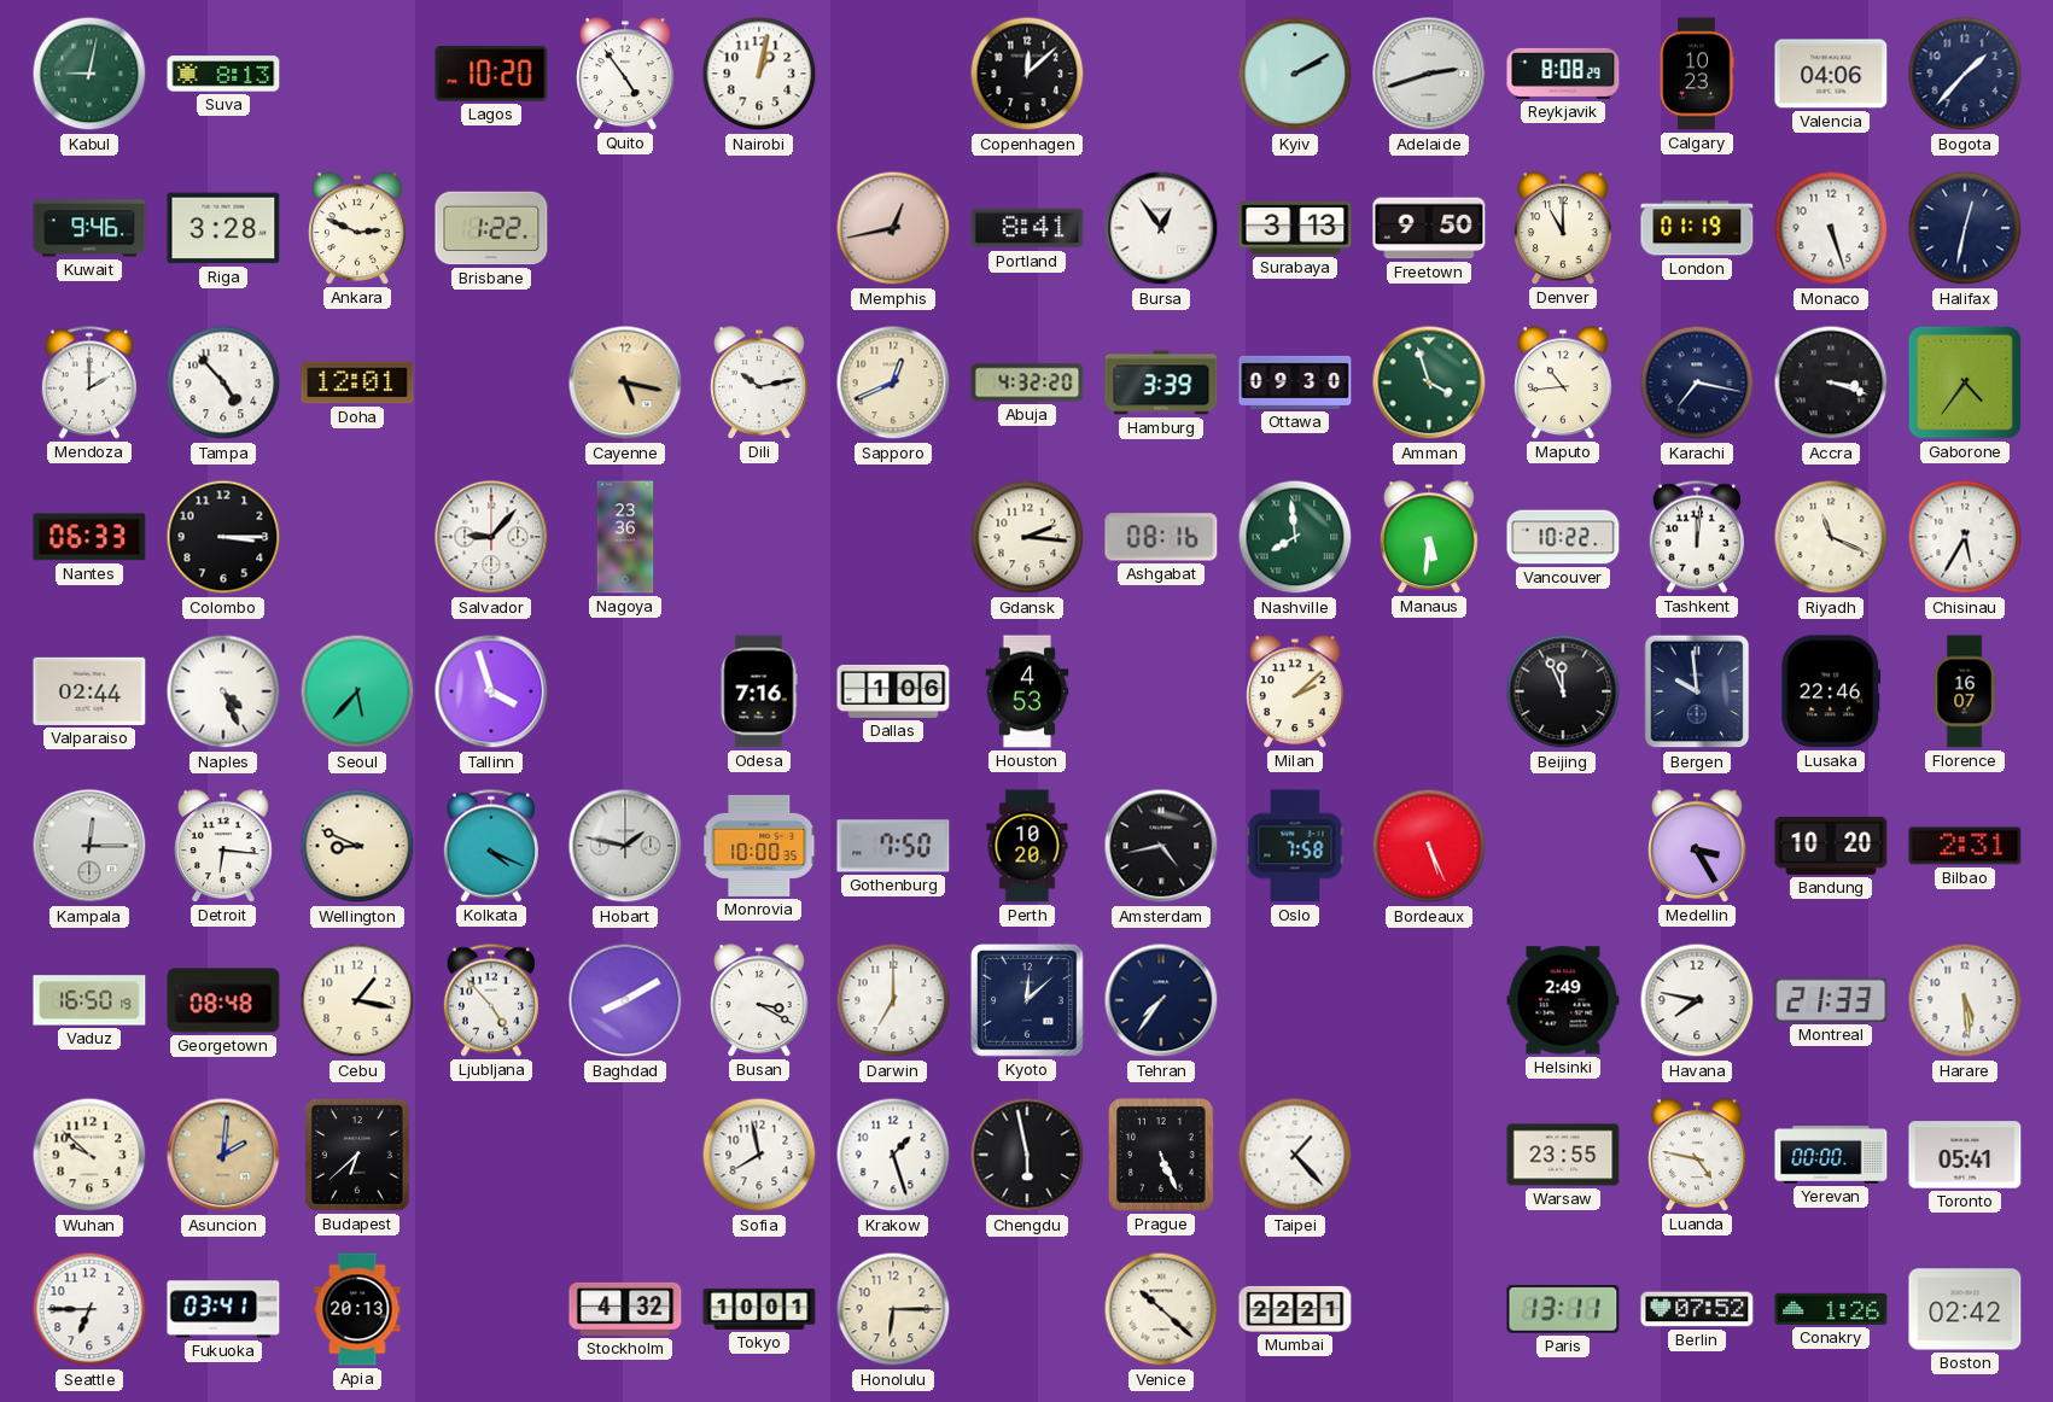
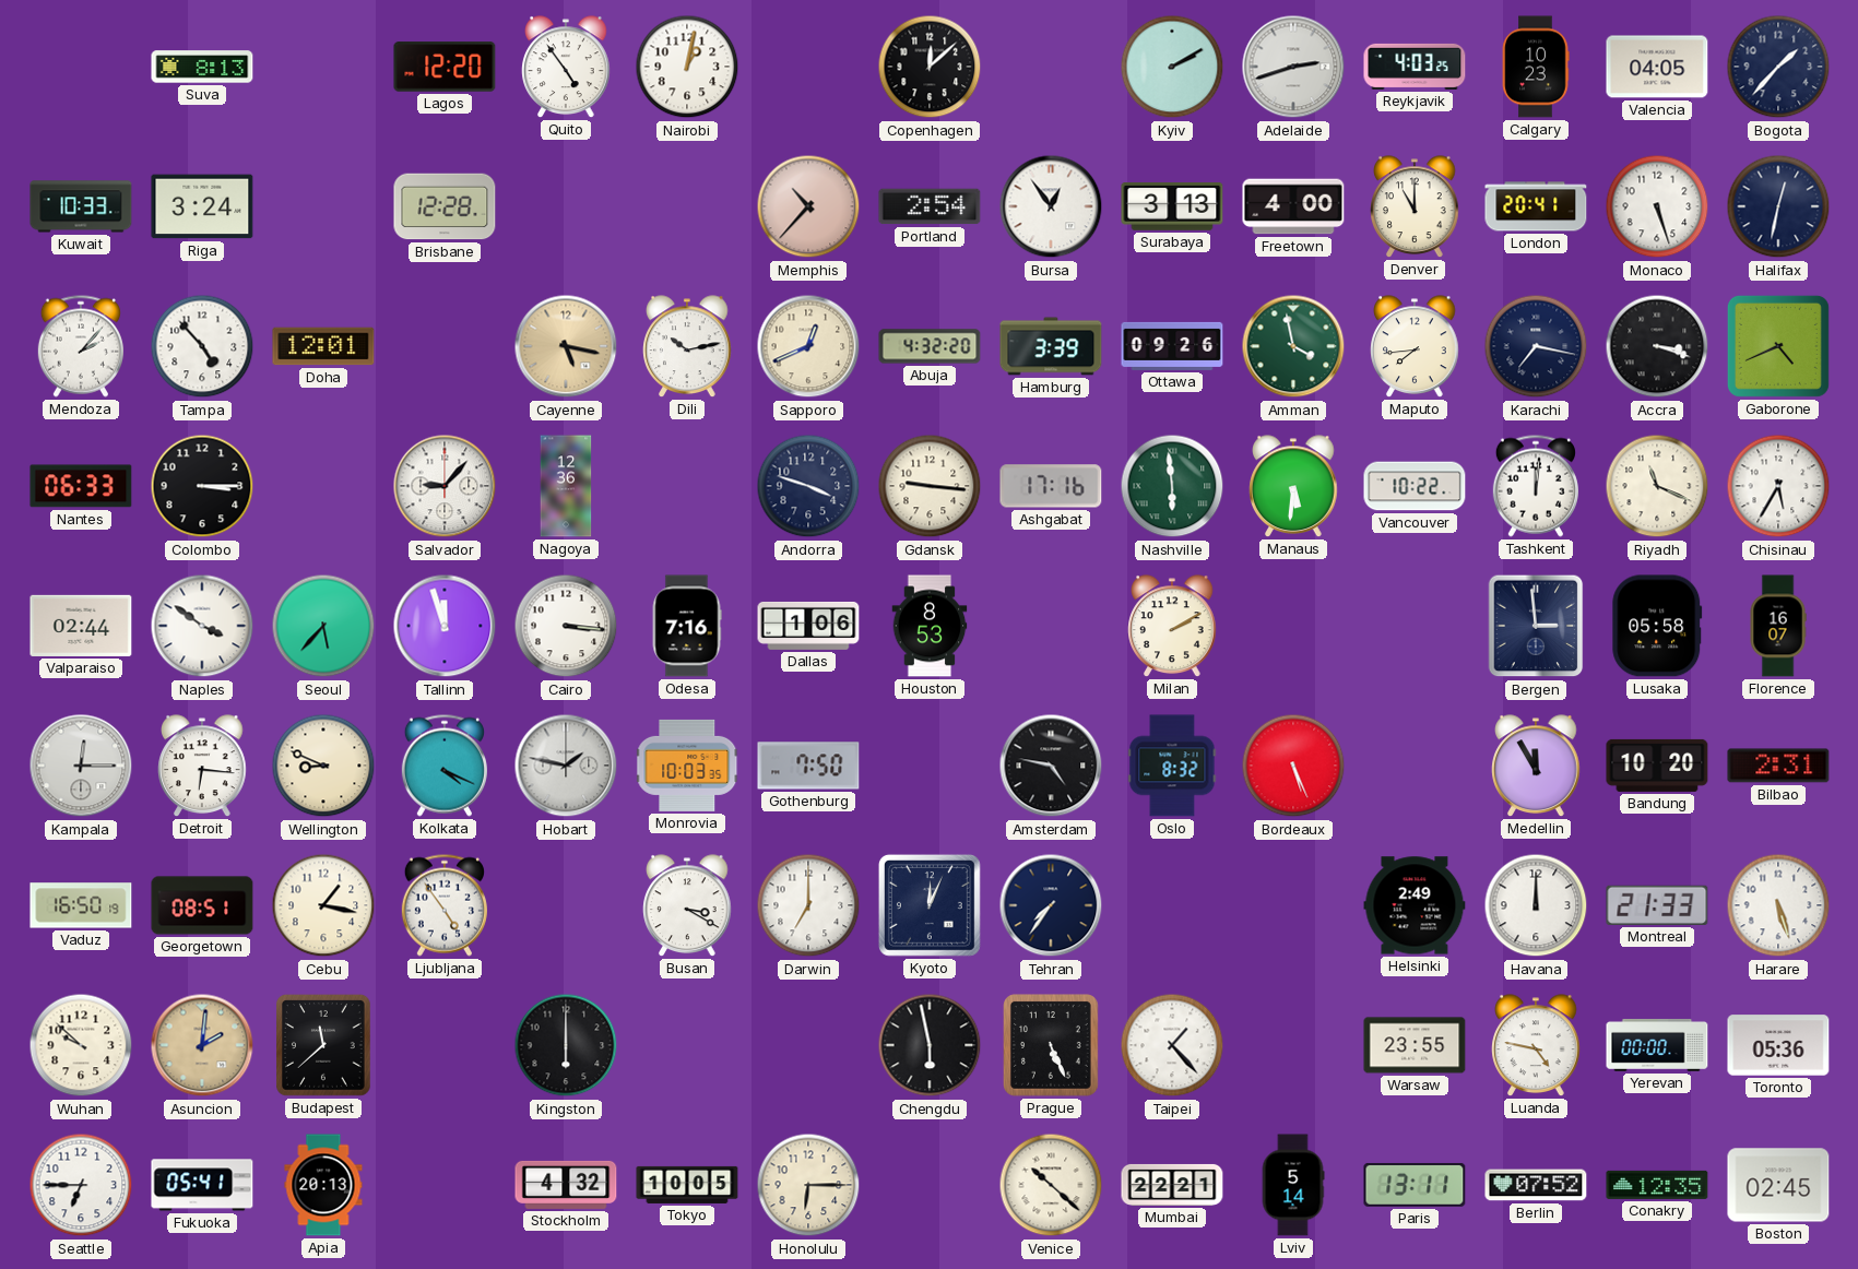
Kabul: 9:02 -> none
Lagos: 10:20 -> 12:20
Reykjavik: 8:08 -> 4:03
Valencia: 04:06 -> 04:05
Kuwait: 9:46 -> 10:33
Riga: 3:28 -> 3:24
Ankara: 2:49 -> none
Brisbane: 1:22 -> 12:28
Memphis: 12:43 -> 10:37
Portland: 8:41 -> 2:54
Freetown: 9:50 -> 4:00
London: 01:19 -> 20:41
Mendoza: 2:00 -> 2:07
Ottawa: 09:30 -> 09:26
Amman: 3:57 -> 3:58
Maputo: 10:44 -> 7:44
Gaborone: 4:36 -> 4:41
Nagoya: 23:36 -> 12:36
Andorra: none -> 3:48
Gdansk: 2:16 -> 9:16
Ashgabat: 08:16 -> 17:16
Nashville: 7:59 -> 5:59
Naples: 4:26 -> 3:51
Tallinn: 3:57 -> 11:57
Cairo: none -> 3:16
Houston: 4:53 -> 8:53
Milan: 2:08 -> 2:10
Beijing: 11:56 -> none
Bergen: 9:59 -> 2:59
Lusaka: 22:46 -> 05:58
Monrovia: 10:00 -> 10:03
Perth: 10:20 -> none
Amsterdam: 4:43 -> 4:47
Oslo: 7:58 -> 8:32
Medellin: 3:25 -> 11:55
Georgetown: 08:48 -> 08:51
Ljubljana: 4:53 -> 4:54
Baghdad: 8:10 -> none
Kyoto: 12:08 -> 12:04
Havana: 7:47 -> 12:00
Harare: 5:29 -> 5:27
Budapest: 6:38 -> 11:38
Kingston: none -> 6:00
Sofia: 7:58 -> none
Krakow: 1:27 -> none
Toronto: 05:41 -> 05:36
Fukuoka: 03:41 -> 05:41
Tokyo: 10:01 -> 10:05
Lviv: none -> 5:14
Conakry: 1:26 -> 12:35
Boston: 02:42 -> 02:45
